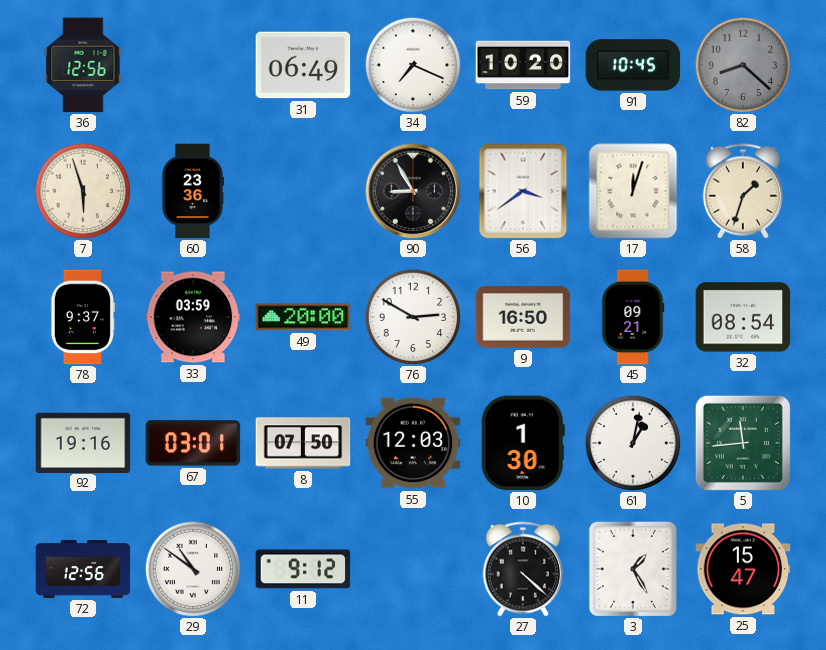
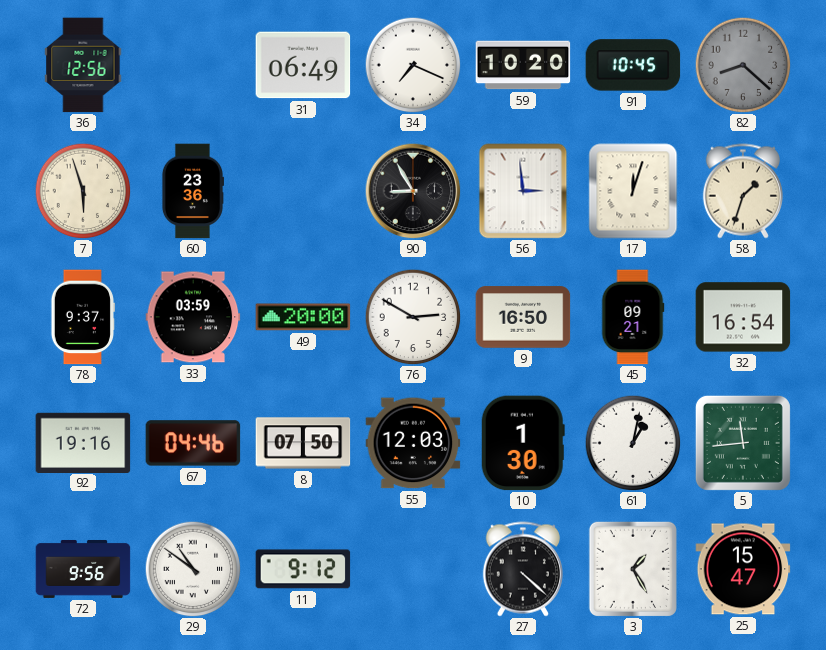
56: 3:39 -> 2:59
32: 08:54 -> 16:54
67: 03:01 -> 04:46
72: 12:56 -> 9:56
